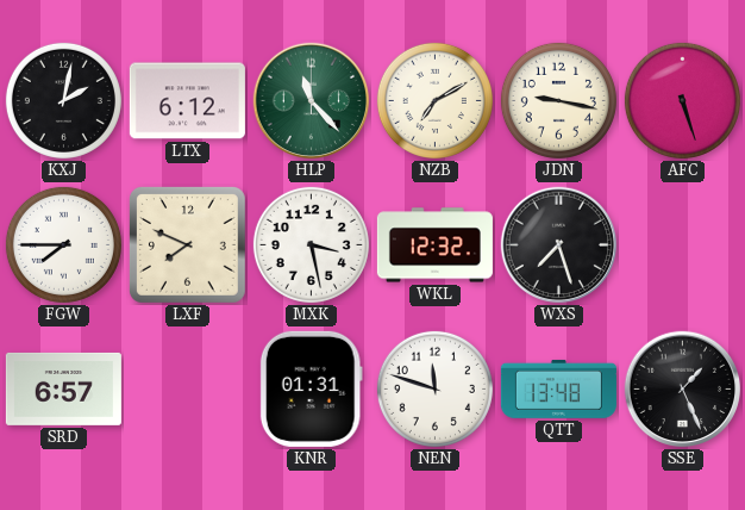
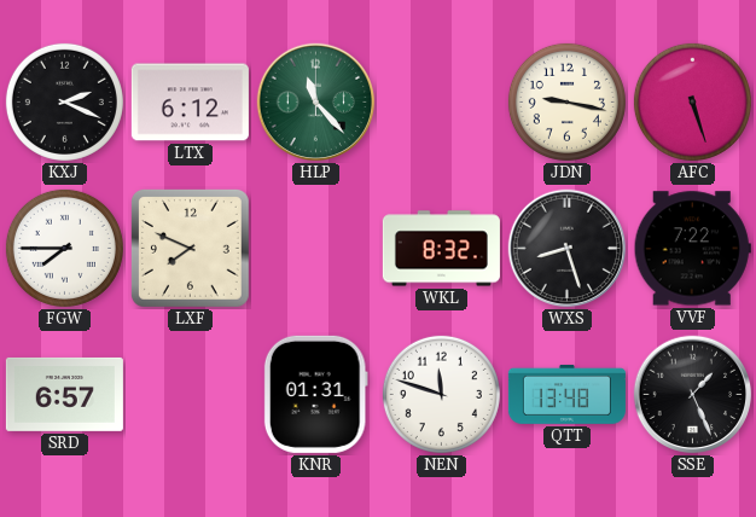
KXJ: 2:02 -> 2:19
NZB: 7:10 -> none
MXK: 3:28 -> none
WKL: 12:32 -> 8:32
WXS: 7:27 -> 8:27
VVF: none -> 7:22
